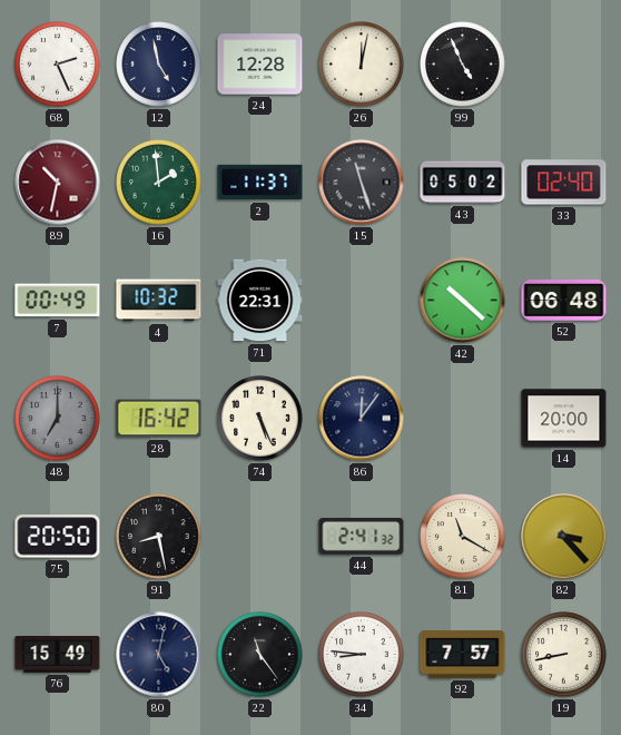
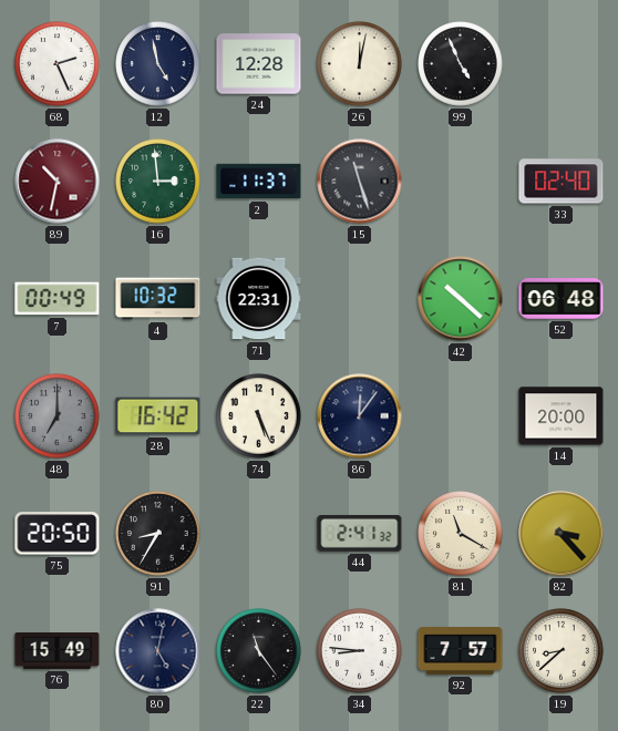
16: 1:59 -> 2:59
43: 05:02 -> none
91: 8:28 -> 8:35
19: 8:43 -> 8:38
